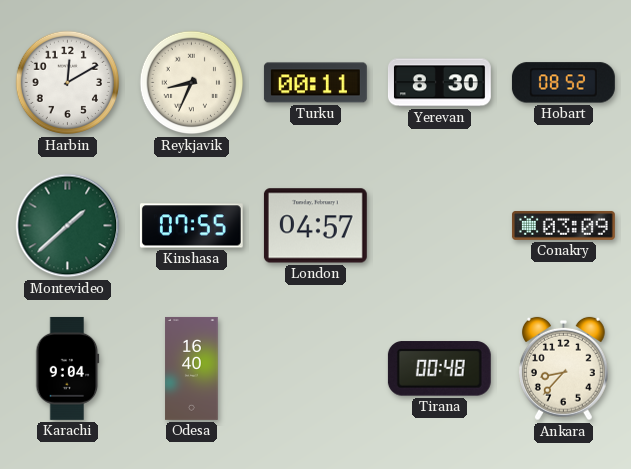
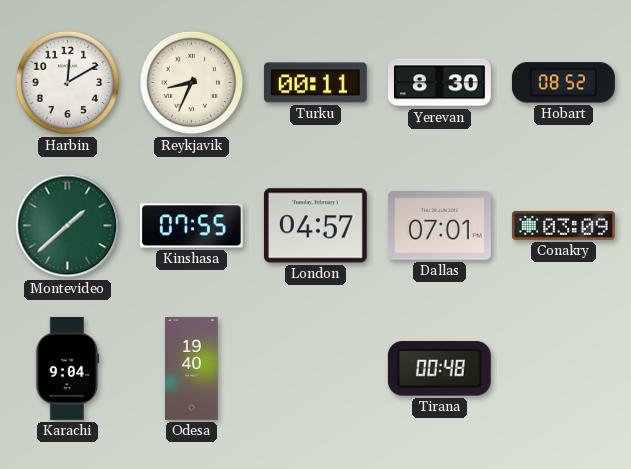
Dallas: none -> 07:01
Odesa: 16:40 -> 19:40
Ankara: 8:37 -> none
